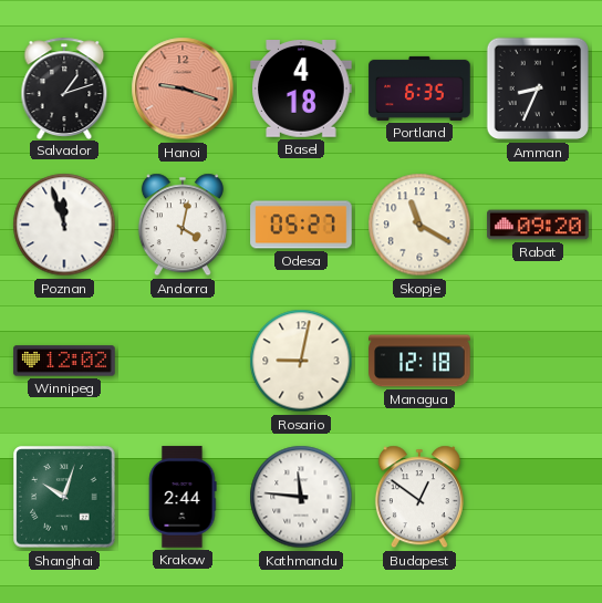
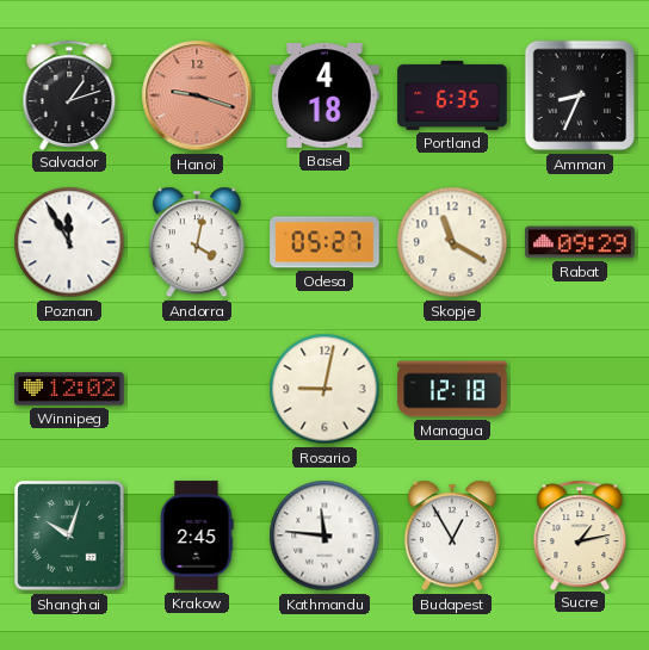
Poznan: 11:57 -> 11:55
Rabat: 09:20 -> 09:29
Krakow: 2:44 -> 2:45
Budapest: 12:51 -> 12:55
Sucre: none -> 1:13
